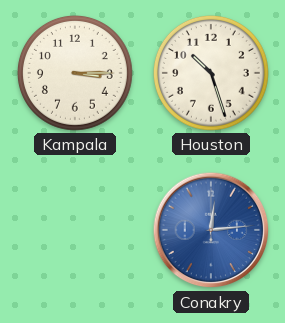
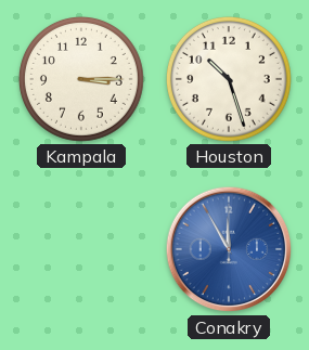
Conakry: 12:14 -> 11:55
